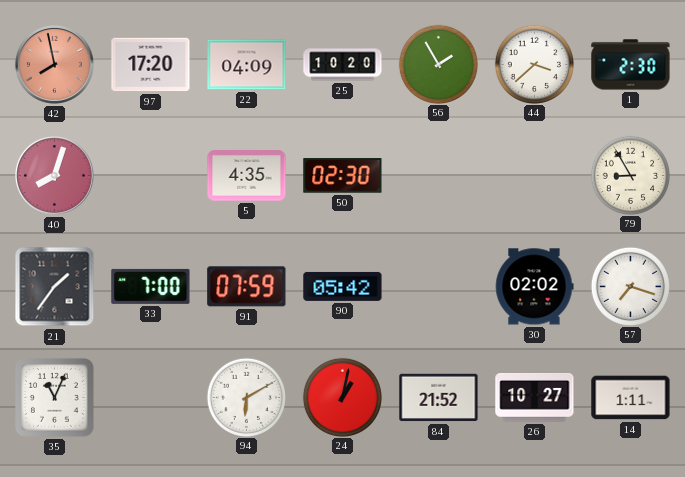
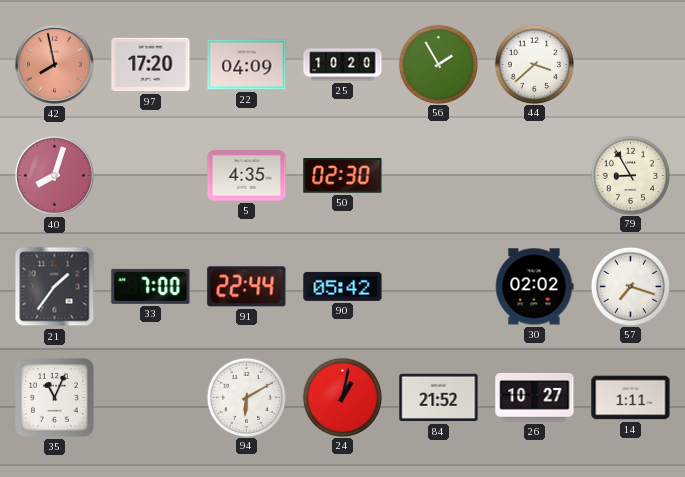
1: 2:30 -> none
91: 07:59 -> 22:44
